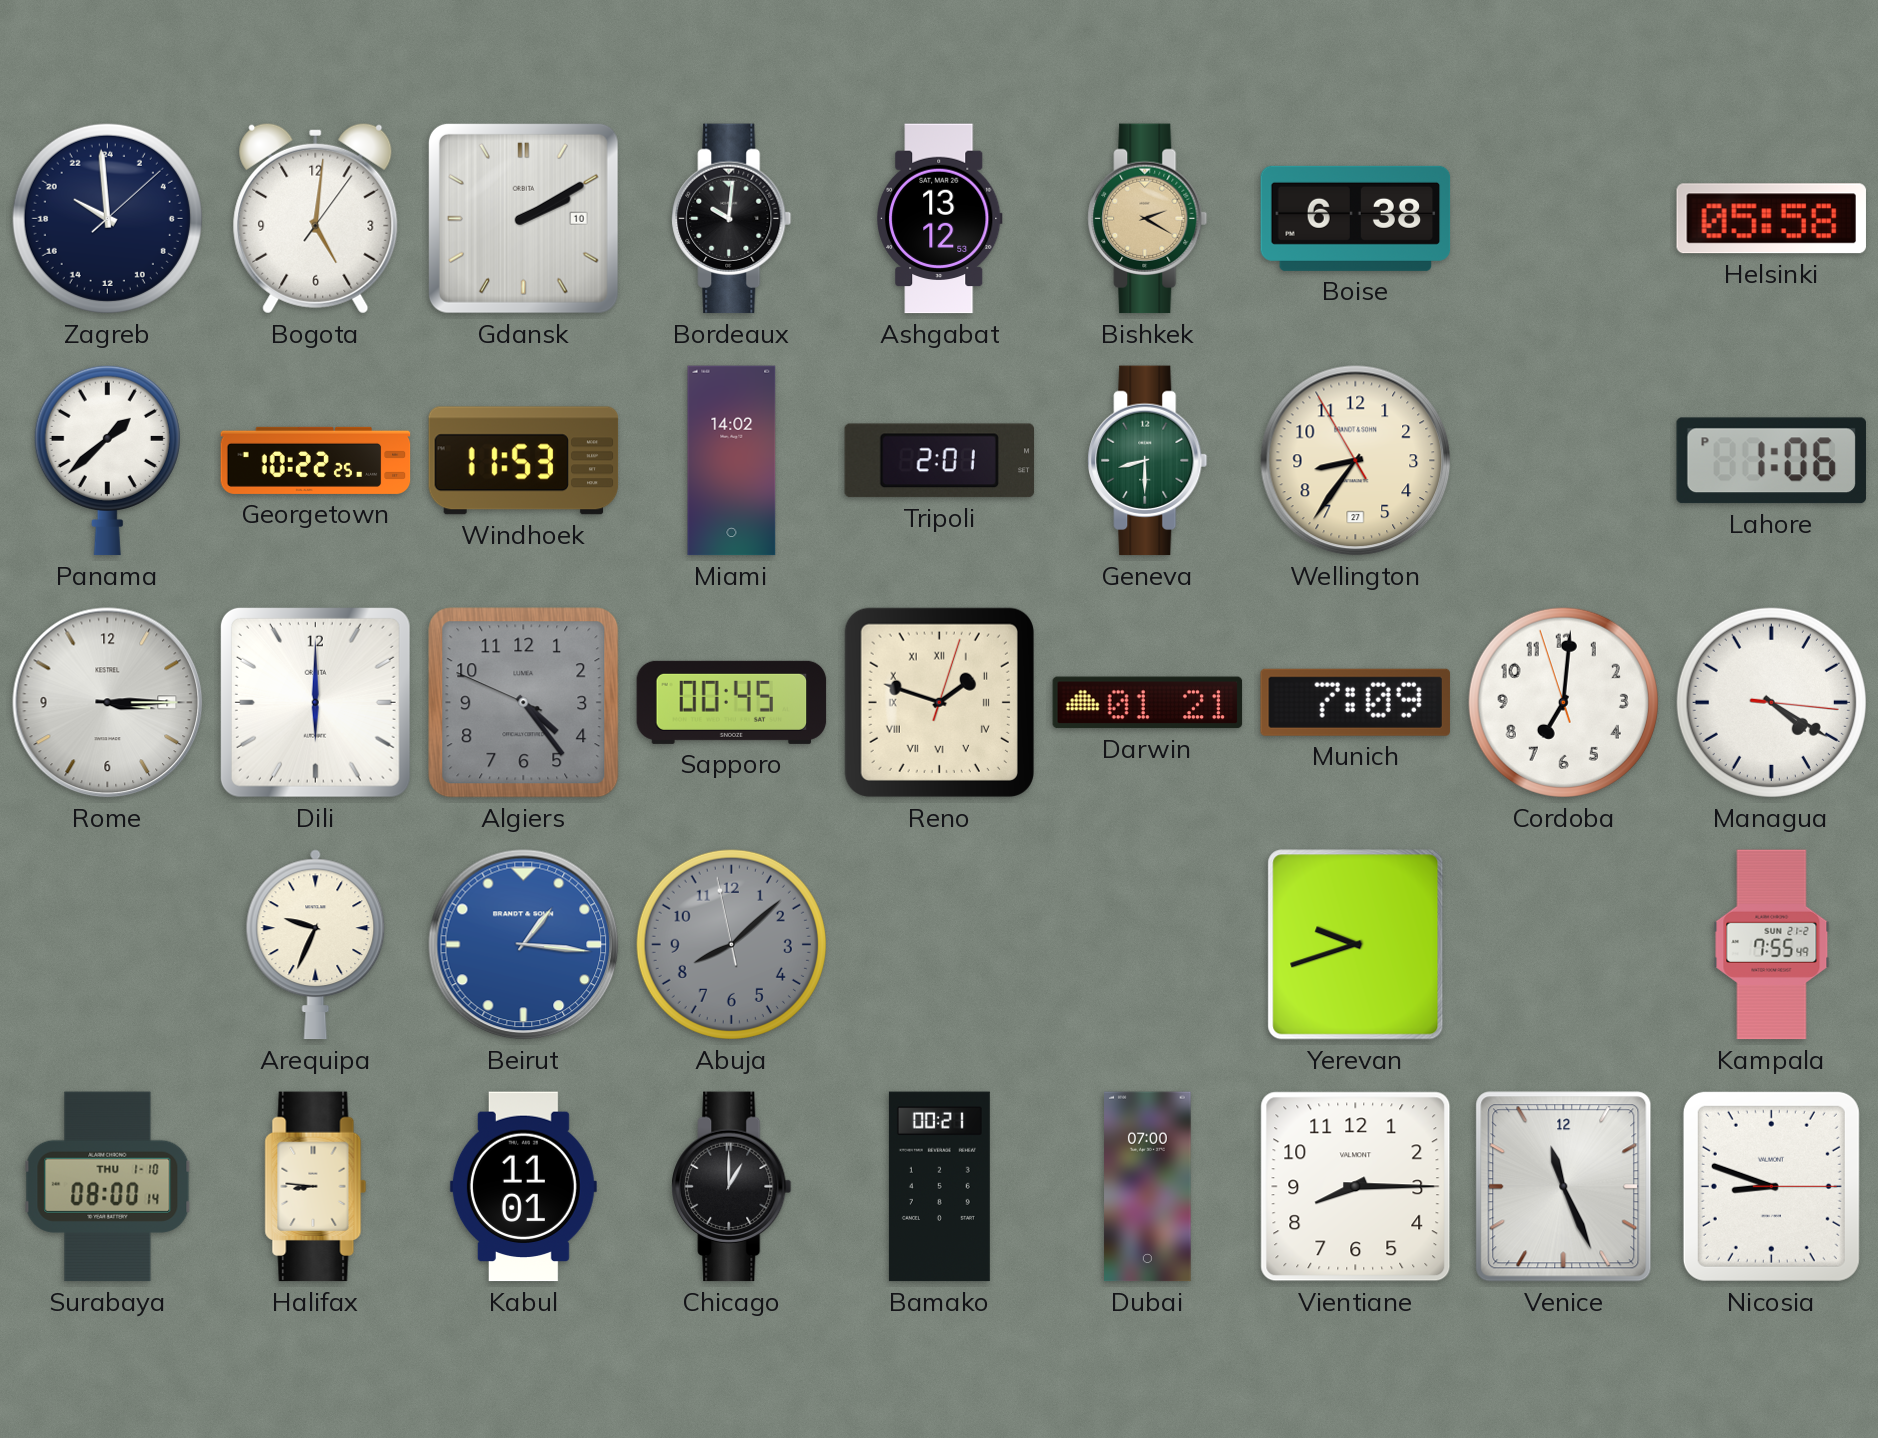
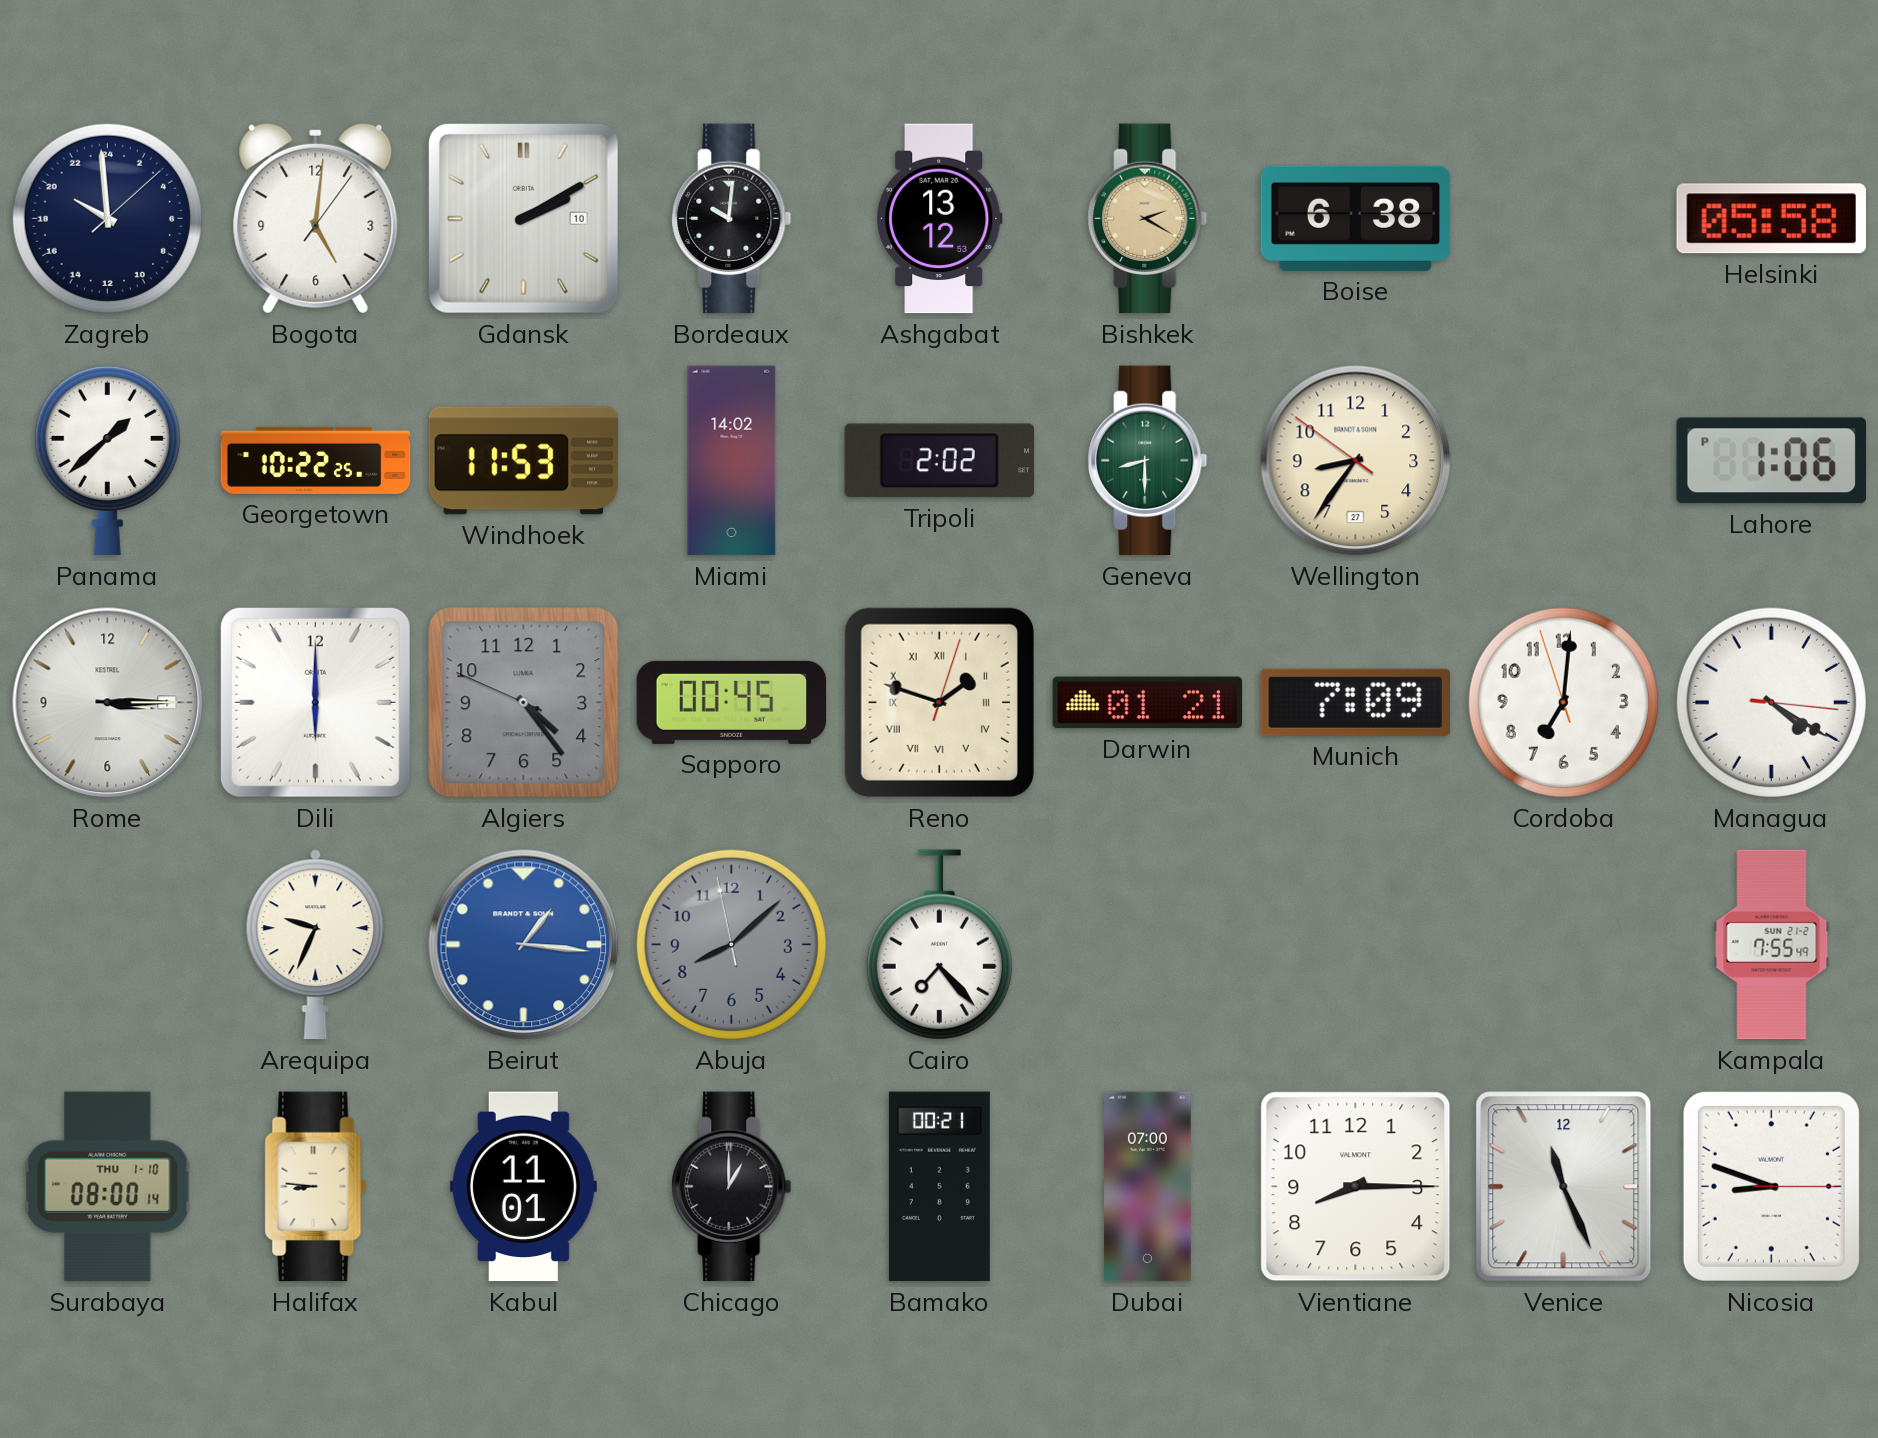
Tripoli: 2:01 -> 2:02
Wellington: 8:35:55 -> 8:35:51
Cairo: none -> 7:23
Yerevan: 9:42 -> none
